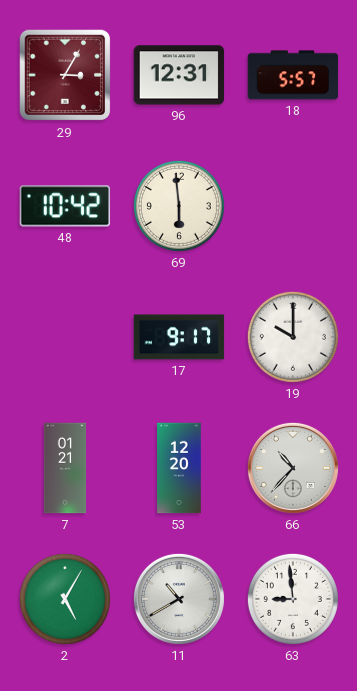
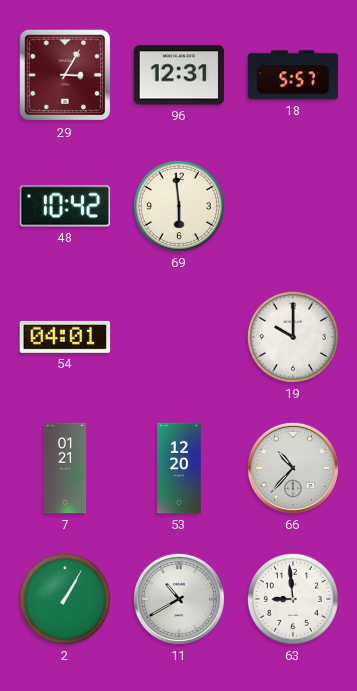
54: none -> 04:01
17: 9:17 -> none
2: 5:05 -> 1:05
